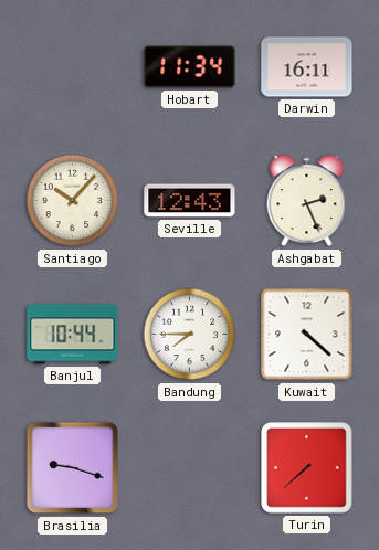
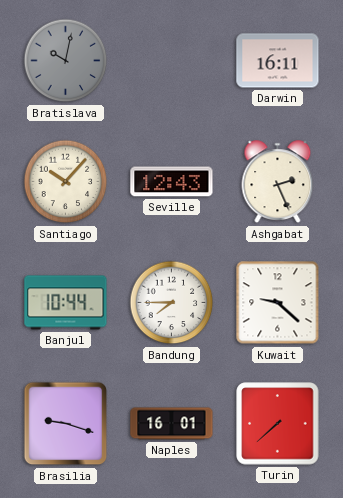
Bratislava: none -> 10:02
Hobart: 11:34 -> none
Kuwait: 4:22 -> 9:22
Naples: none -> 16:01
